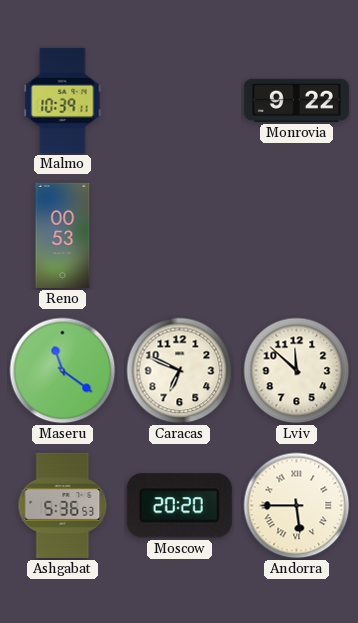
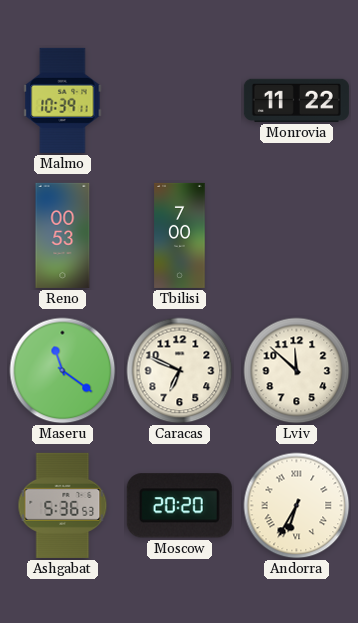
Monrovia: 9:22 -> 11:22
Tbilisi: none -> 7:00
Andorra: 5:45 -> 6:35
